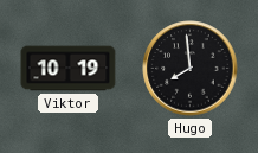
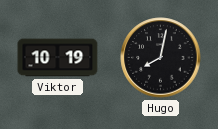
Hugo: 7:59 -> 8:02
